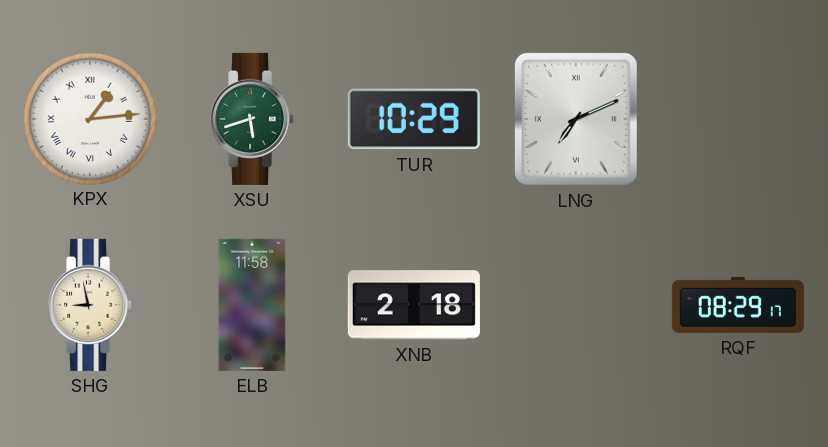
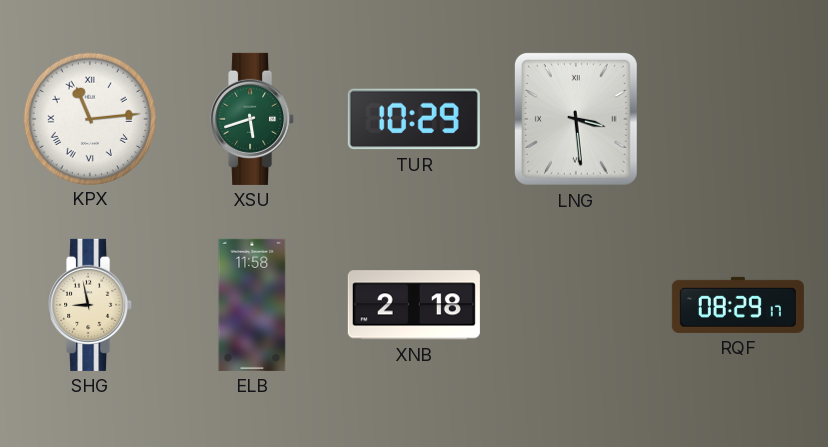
KPX: 1:14 -> 11:14
LNG: 7:11 -> 3:29
